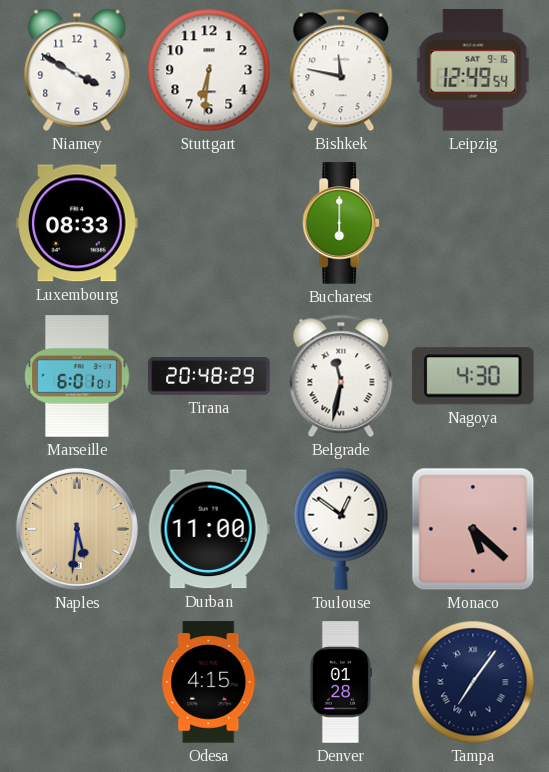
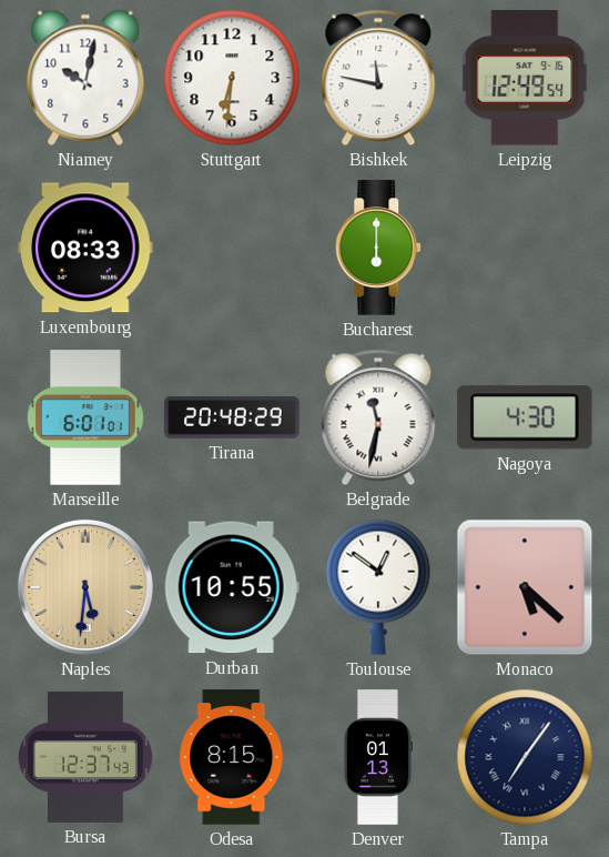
Niamey: 3:50 -> 10:02
Durban: 11:00 -> 10:55
Bursa: none -> 12:37
Odesa: 4:15 -> 8:15
Denver: 01:28 -> 01:13
